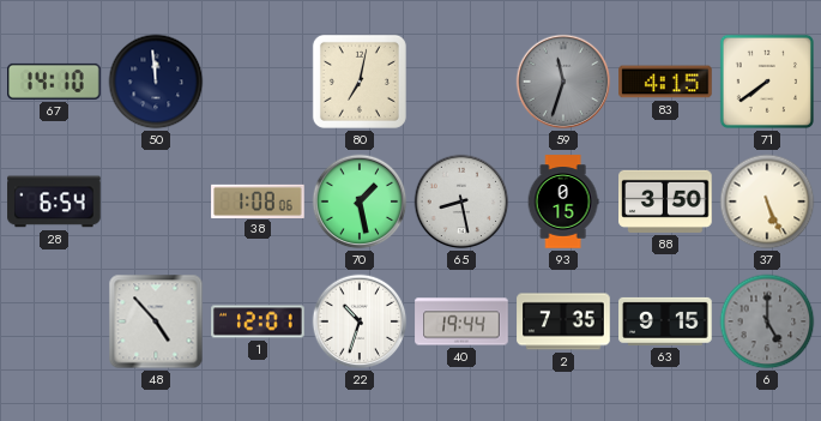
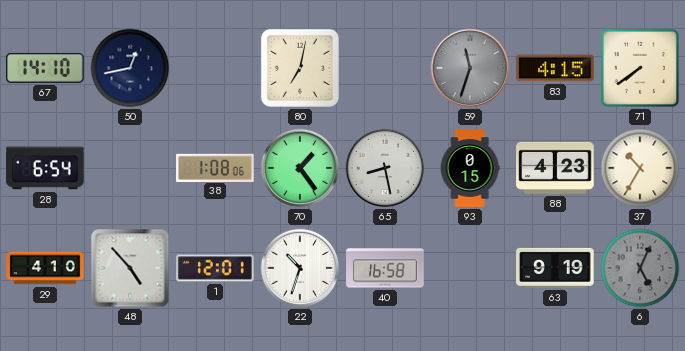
50: 11:59 -> 12:43
70: 1:28 -> 1:24
88: 3:50 -> 4:23
37: 5:26 -> 10:35
29: none -> 4:10
40: 19:44 -> 16:58
2: 7:35 -> none
63: 9:15 -> 9:19
6: 5:00 -> 5:04
